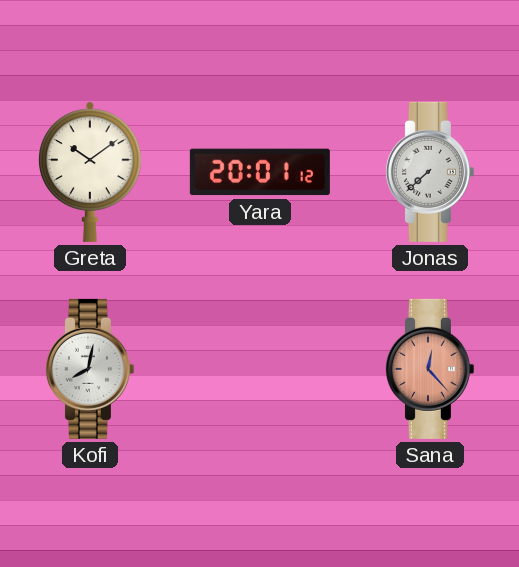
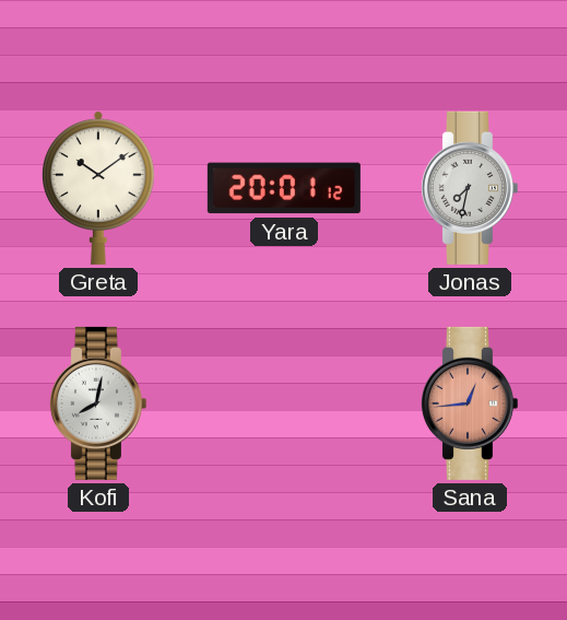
Jonas: 7:38 -> 7:32
Sana: 12:23 -> 12:44
